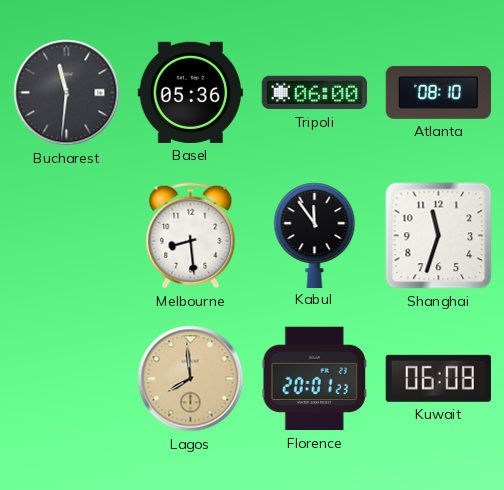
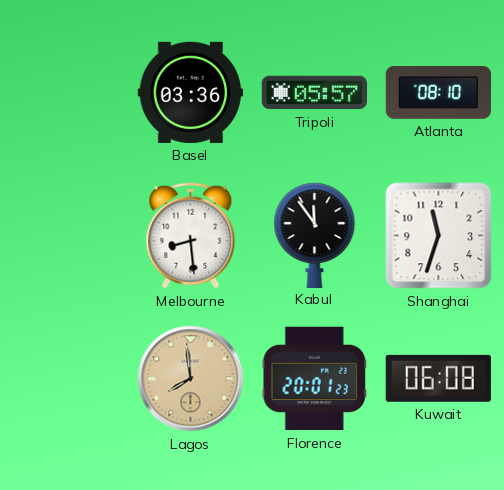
Bucharest: 11:31 -> none
Basel: 05:36 -> 03:36
Tripoli: 06:00 -> 05:57
